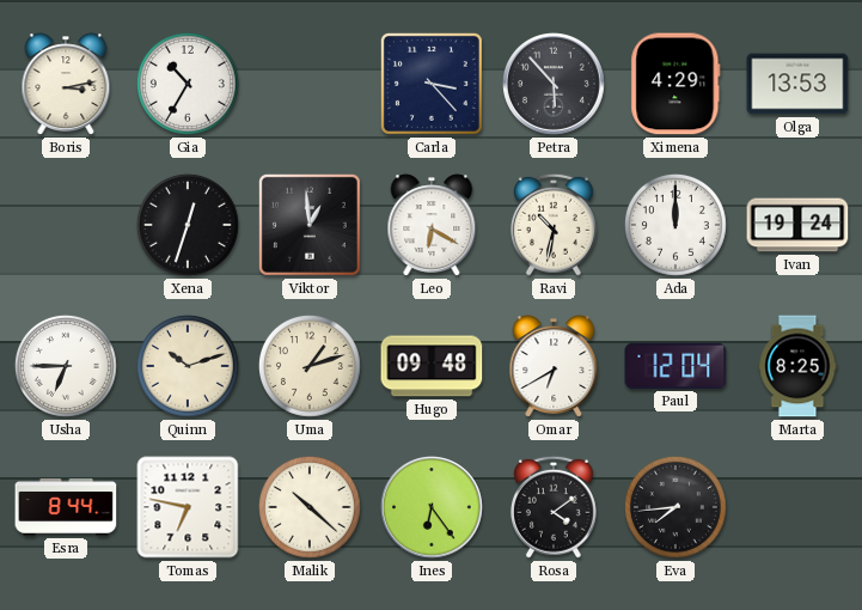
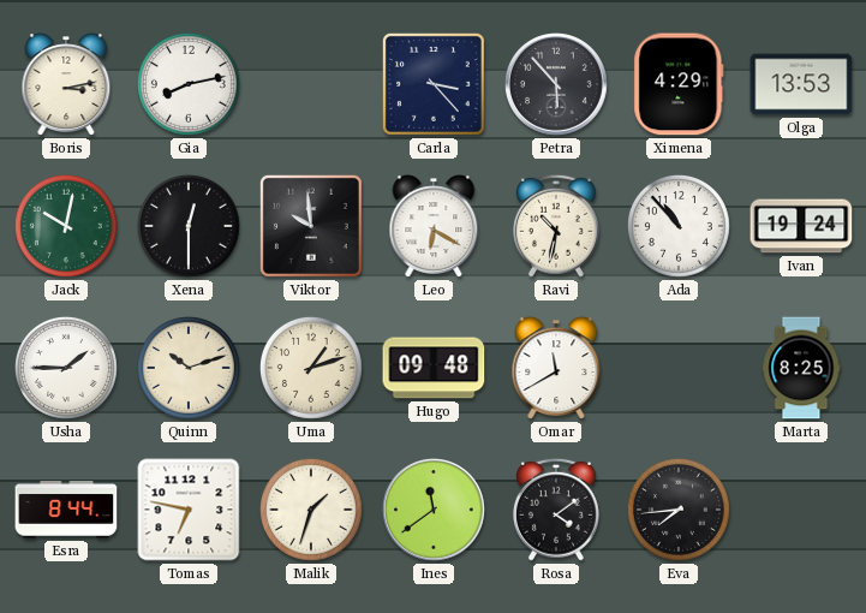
Gia: 10:35 -> 8:13
Jack: none -> 10:02
Xena: 12:33 -> 12:30
Viktor: 12:59 -> 9:59
Ada: 12:00 -> 10:53
Usha: 6:45 -> 1:45
Omar: 6:40 -> 11:40
Paul: 12:04 -> none
Malik: 10:22 -> 1:33
Ines: 6:24 -> 11:39
